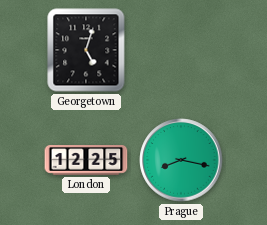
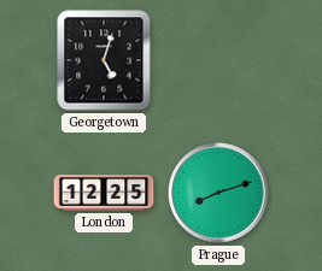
Prague: 8:17 -> 8:12
